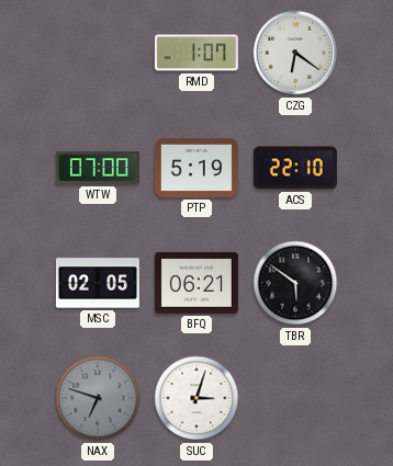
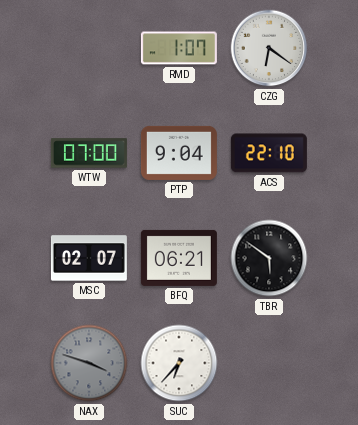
PTP: 5:19 -> 9:04
MSC: 02:05 -> 02:07
NAX: 6:48 -> 3:48
SUC: 3:03 -> 6:37
